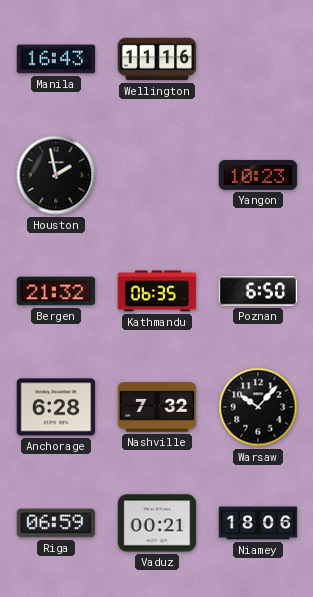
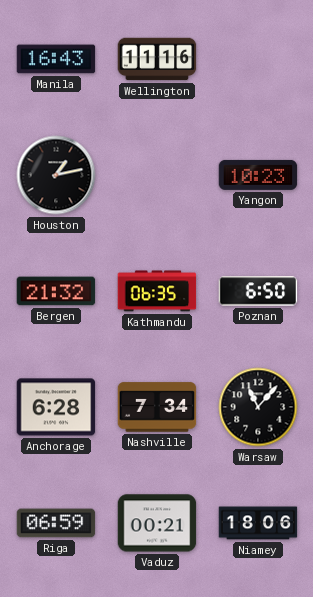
Houston: 1:58 -> 1:13
Nashville: 7:32 -> 7:34
Warsaw: 10:07 -> 11:07
